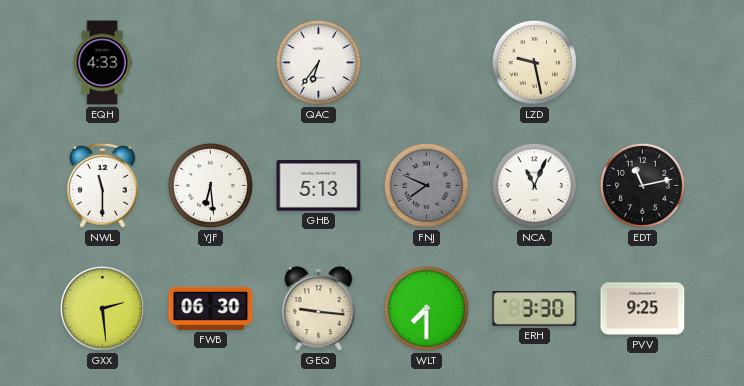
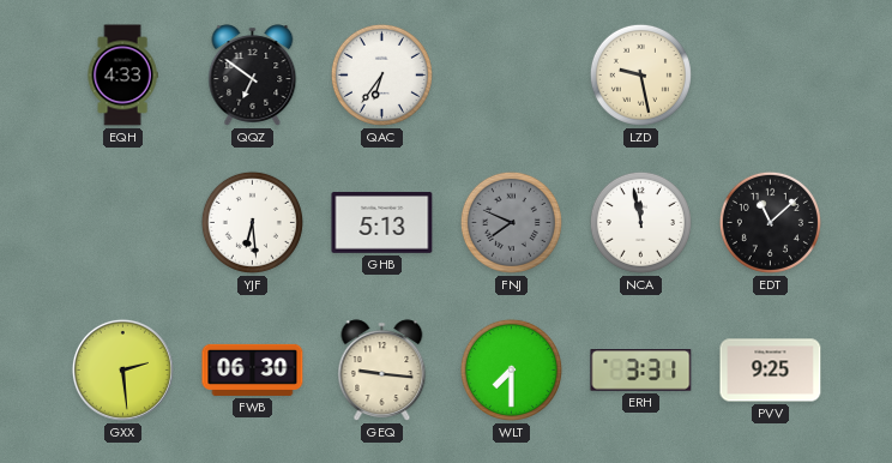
QQZ: none -> 6:51
NWL: 11:30 -> none
NCA: 11:04 -> 11:58
EDT: 11:13 -> 11:08
ERH: 3:30 -> 3:31
